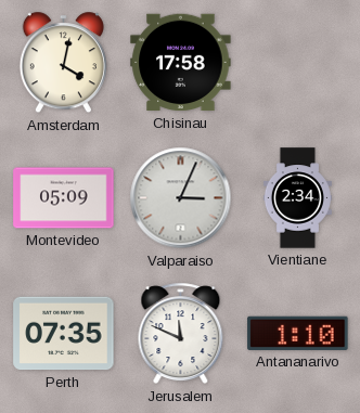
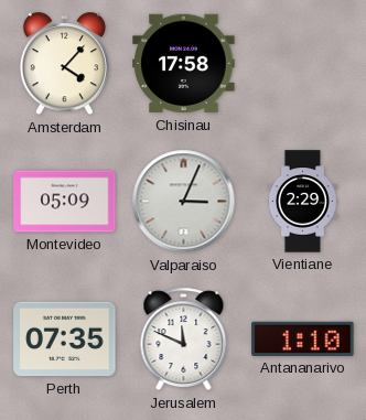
Amsterdam: 4:02 -> 4:07
Vientiane: 2:34 -> 2:29
